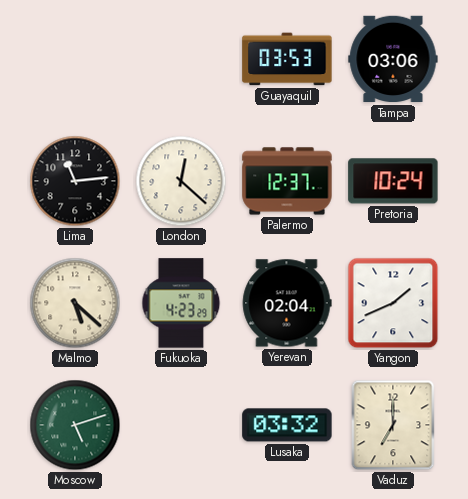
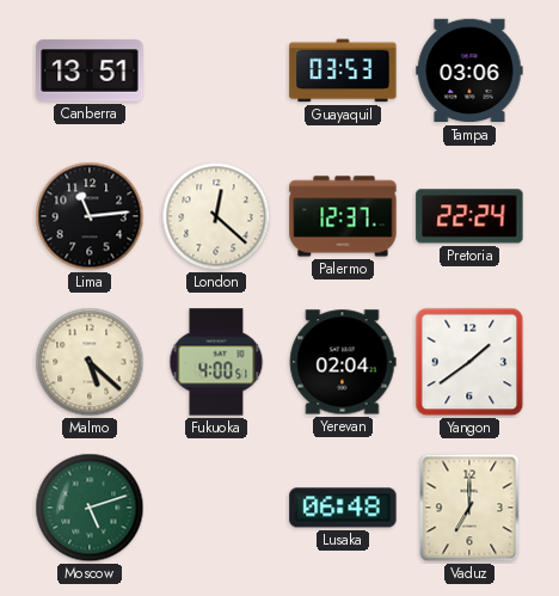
Canberra: none -> 13:51
Pretoria: 10:24 -> 22:24
Fukuoka: 4:23 -> 4:00
Yangon: 1:41 -> 1:39
Lusaka: 03:32 -> 06:48
